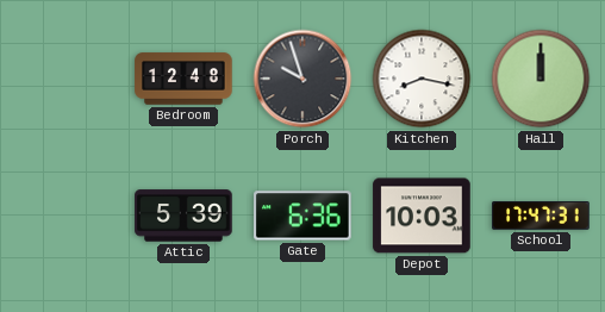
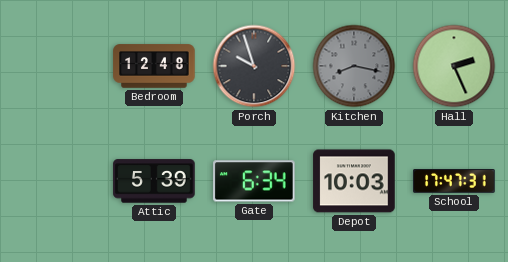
Kitchen dial: white -> grey
Hall: 12:00 -> 2:26
Gate: 6:36 -> 6:34
